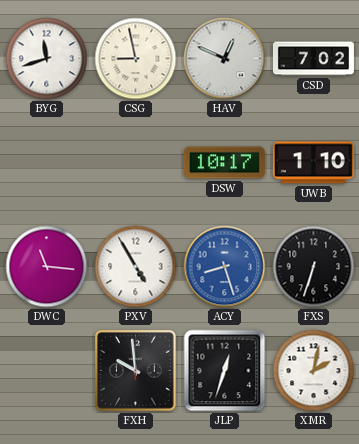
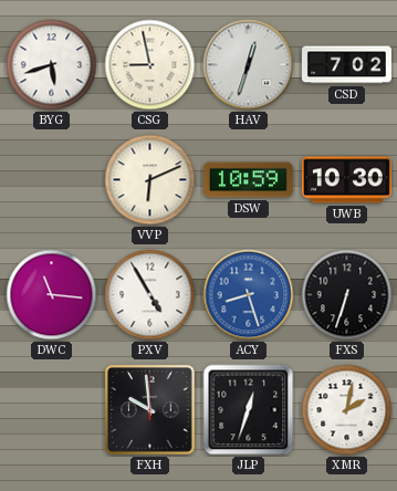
BYG: 11:42 -> 5:42
HAV: 12:49 -> 12:33
VVP: none -> 6:11
DSW: 10:17 -> 10:59
UWB: 1:10 -> 10:30
